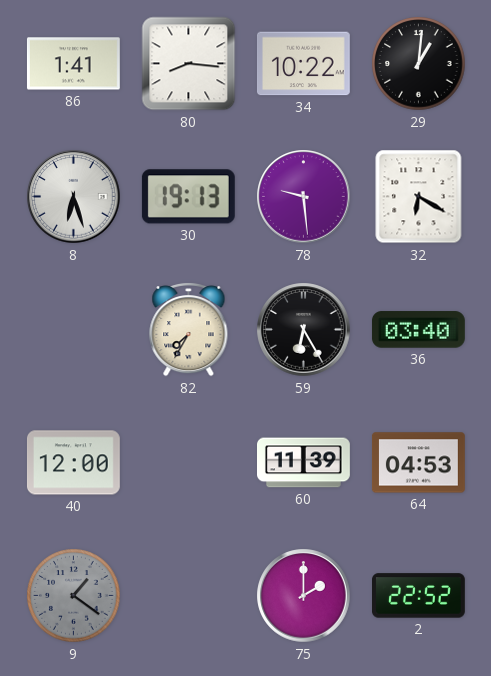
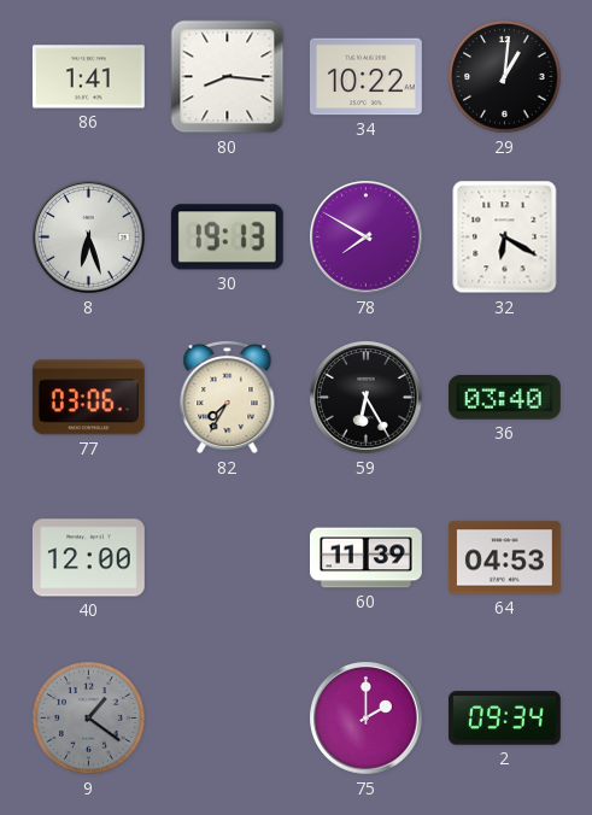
78: 9:29 -> 7:50
77: none -> 03:06
2: 22:52 -> 09:34
